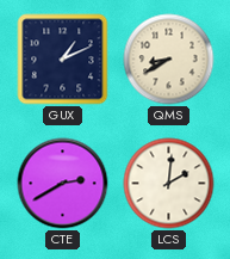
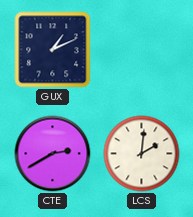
QMS: 8:40 -> none
